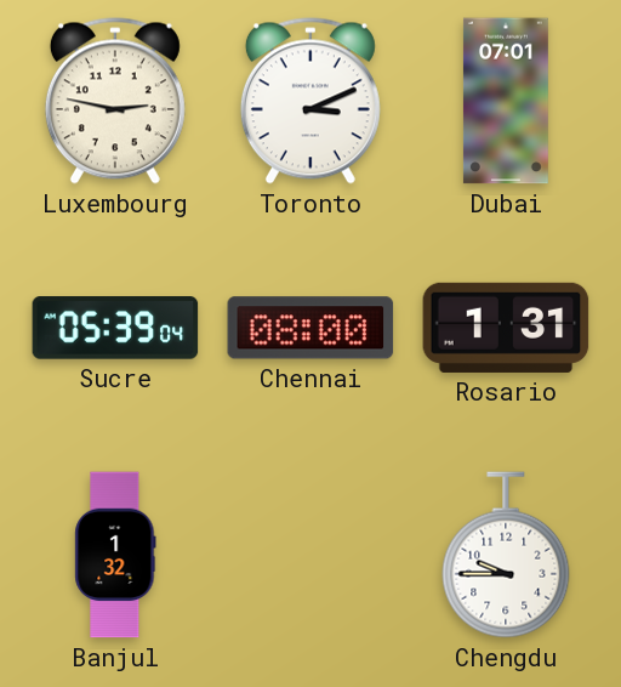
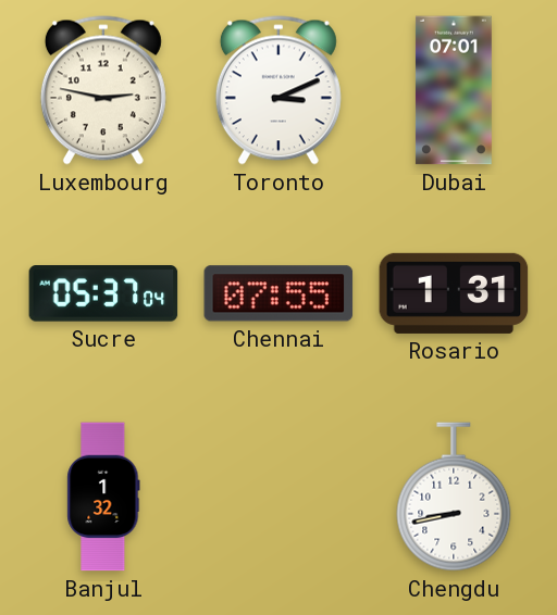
Sucre: 05:39 -> 05:37
Chennai: 08:00 -> 07:55
Chengdu: 9:45 -> 8:43
